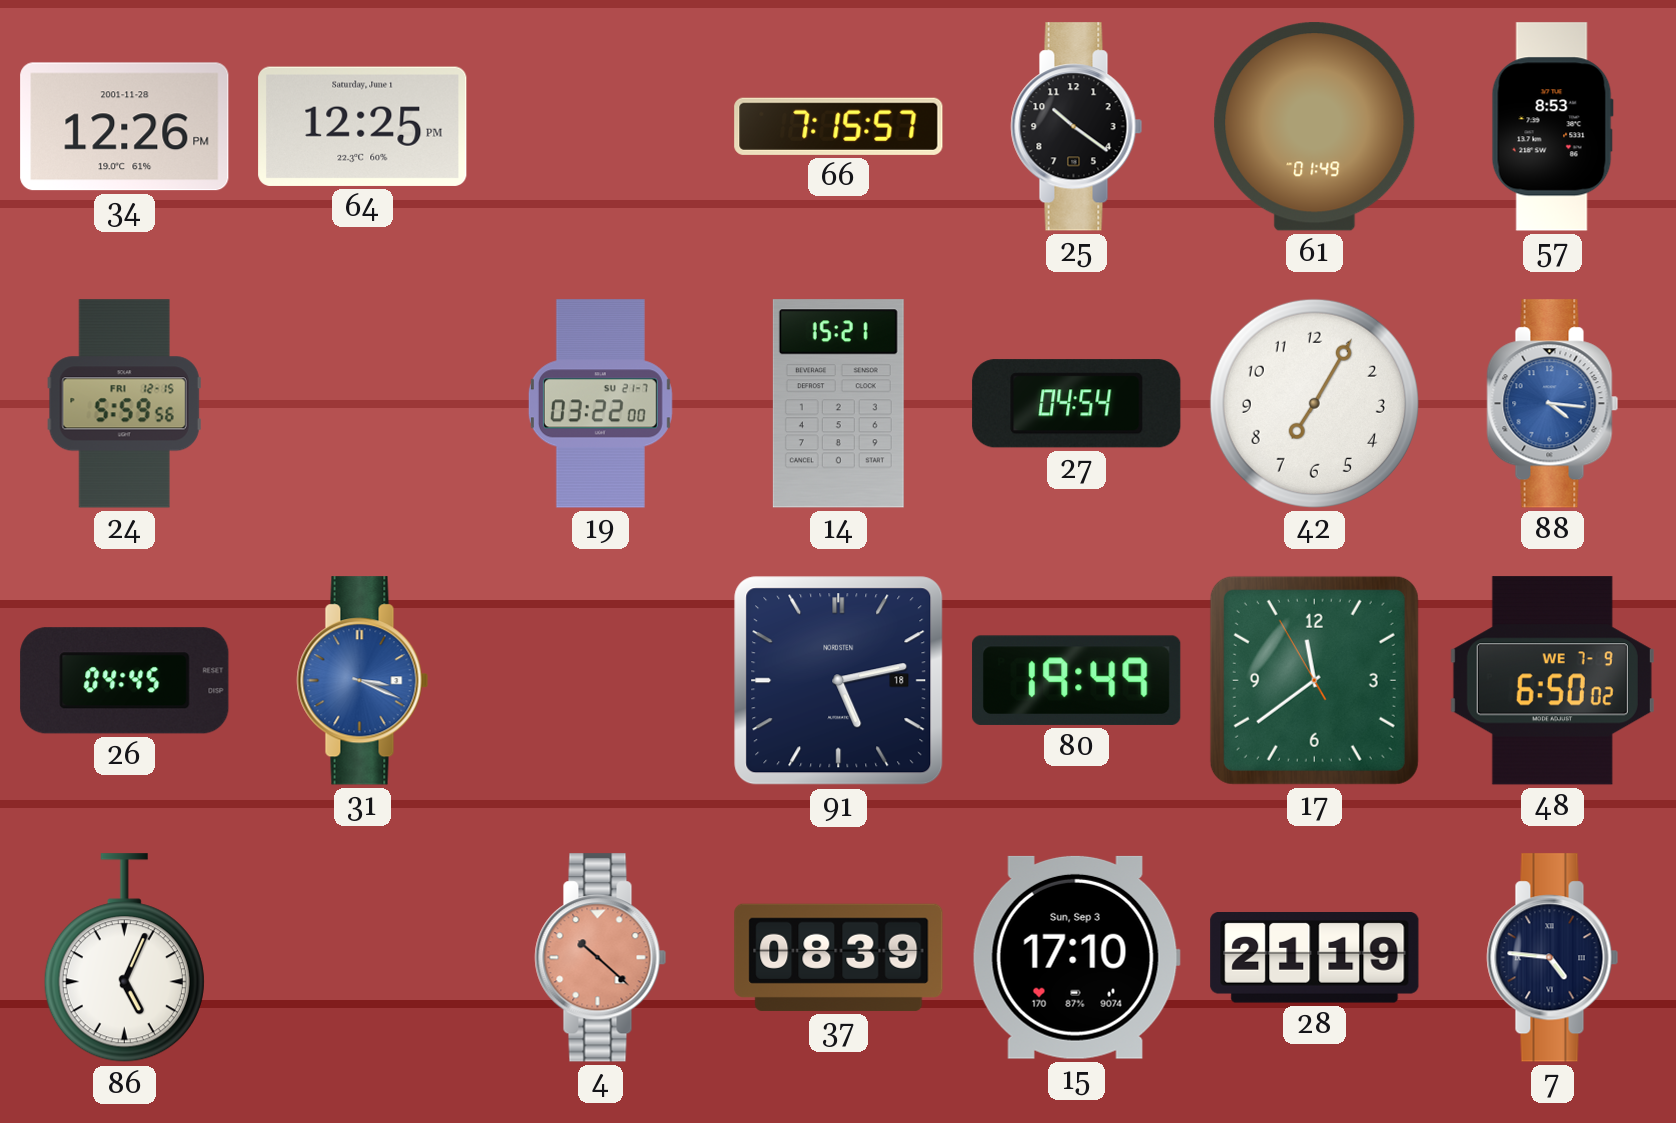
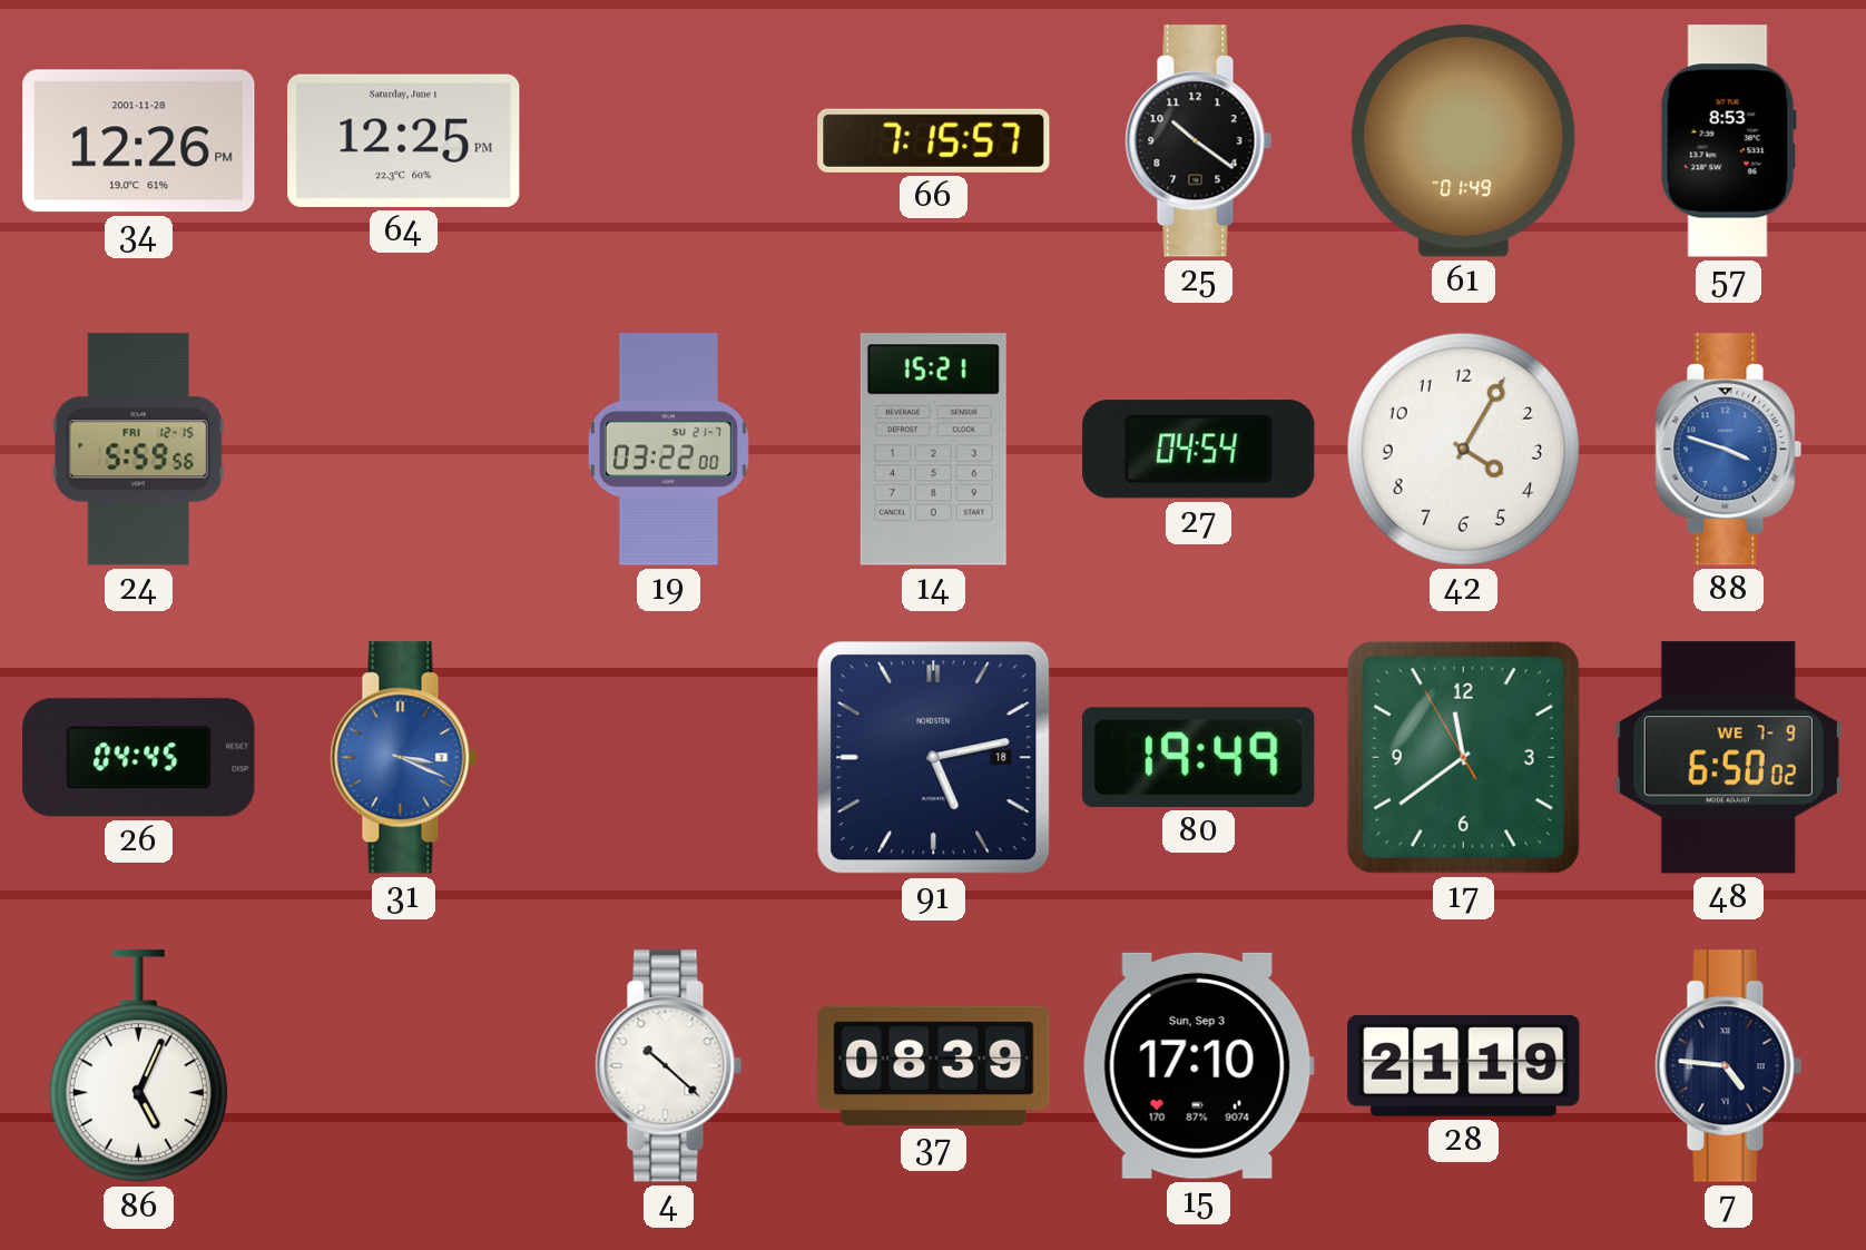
42: 7:05 -> 4:05
88: 4:16 -> 3:48
4 dial: salmon -> white
